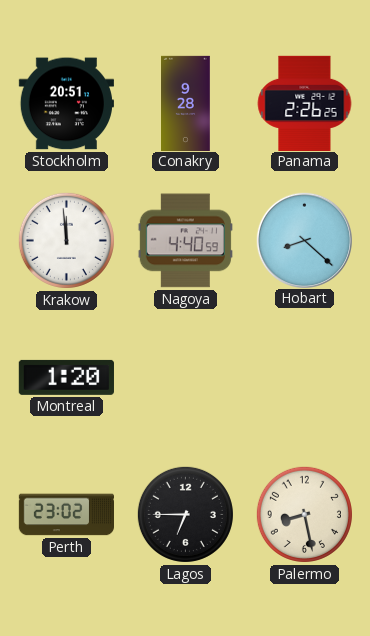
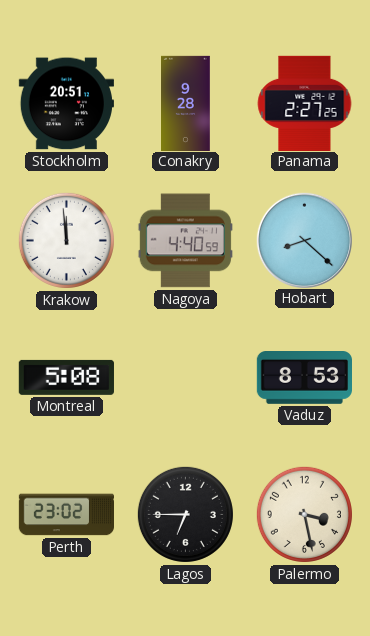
Panama: 2:26 -> 2:27
Montreal: 1:20 -> 5:08
Vaduz: none -> 8:53
Palermo: 8:28 -> 3:28
